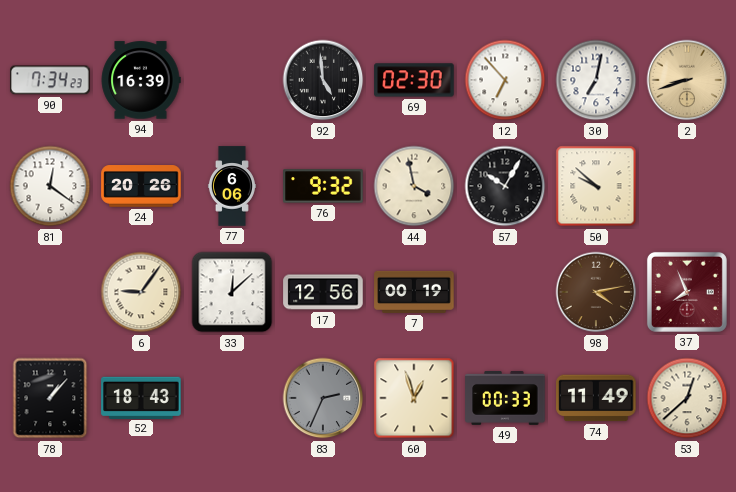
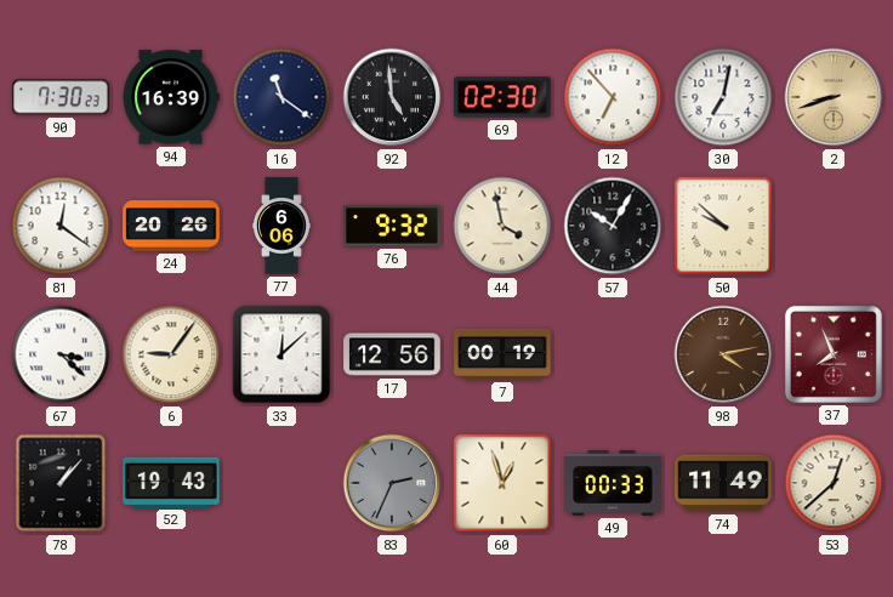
90: 7:34 -> 7:30
16: none -> 11:21
67: none -> 3:22
52: 18:43 -> 19:43
